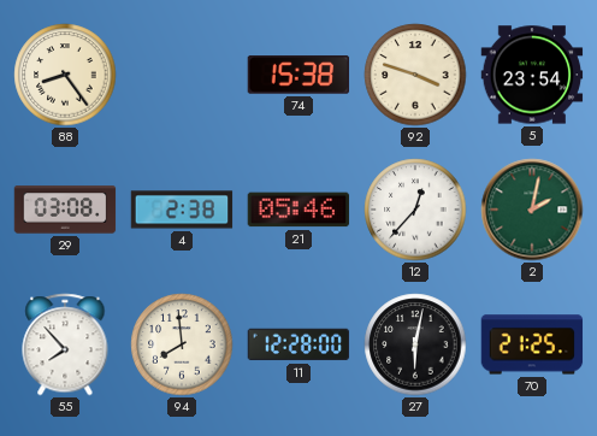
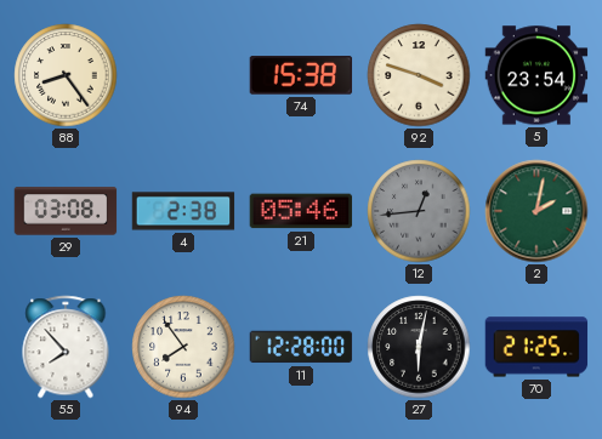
12: 12:37 -> 12:44
12 dial: white -> grey
94: 7:59 -> 7:54
